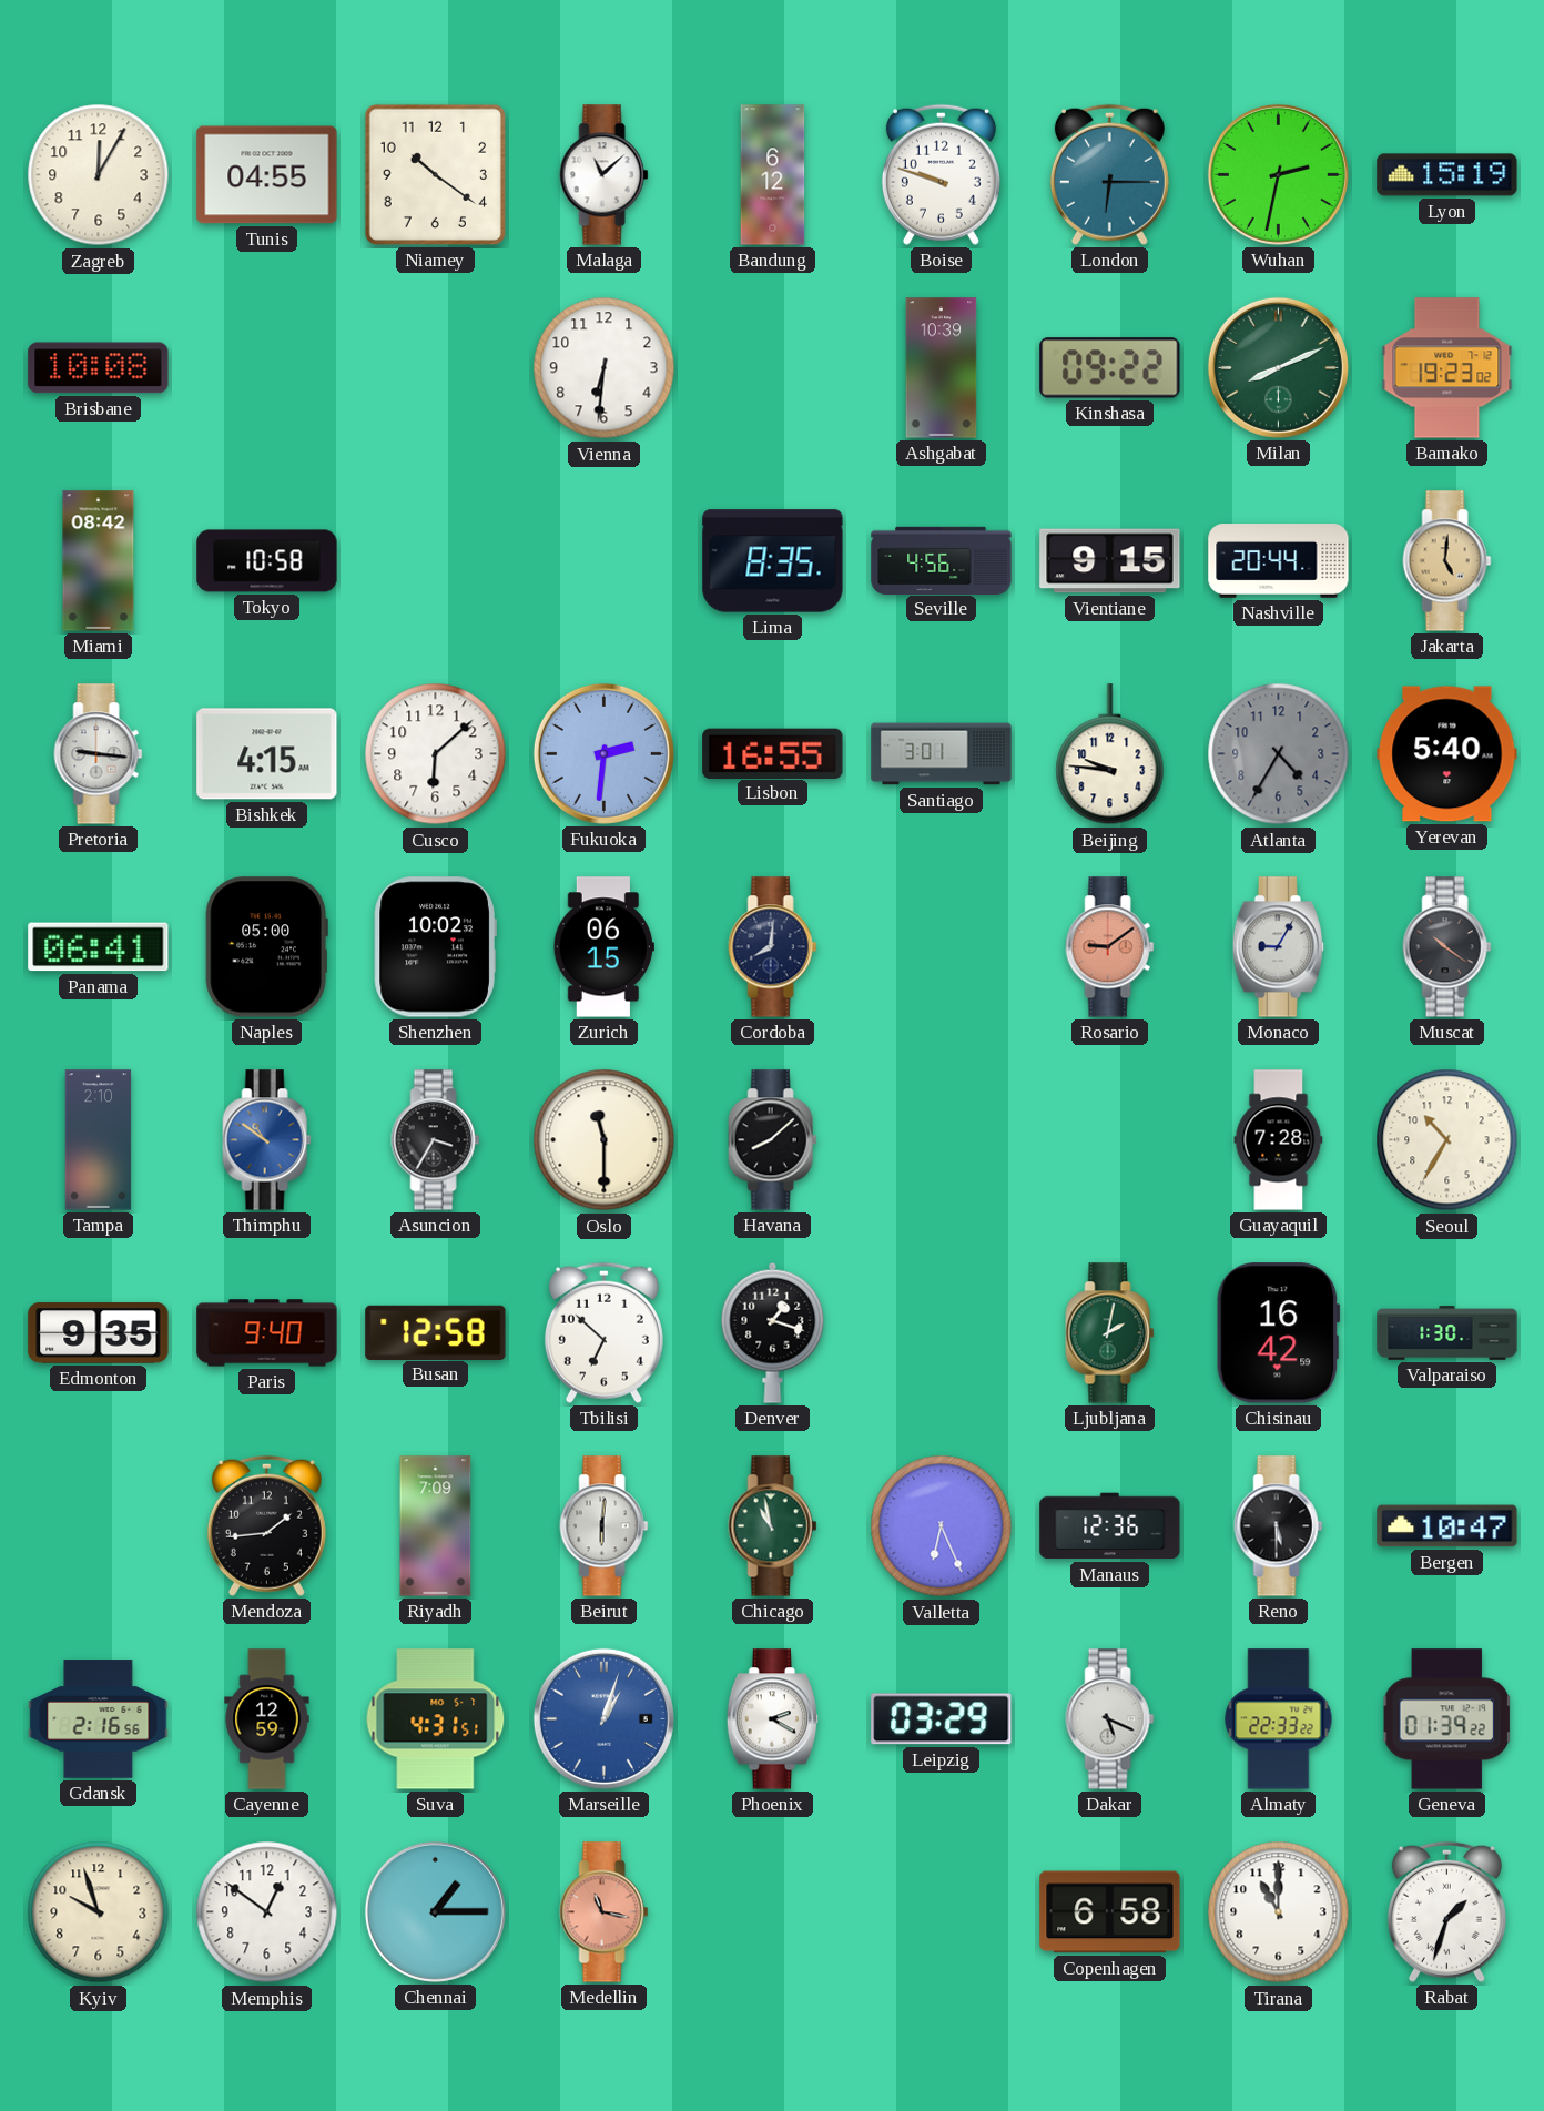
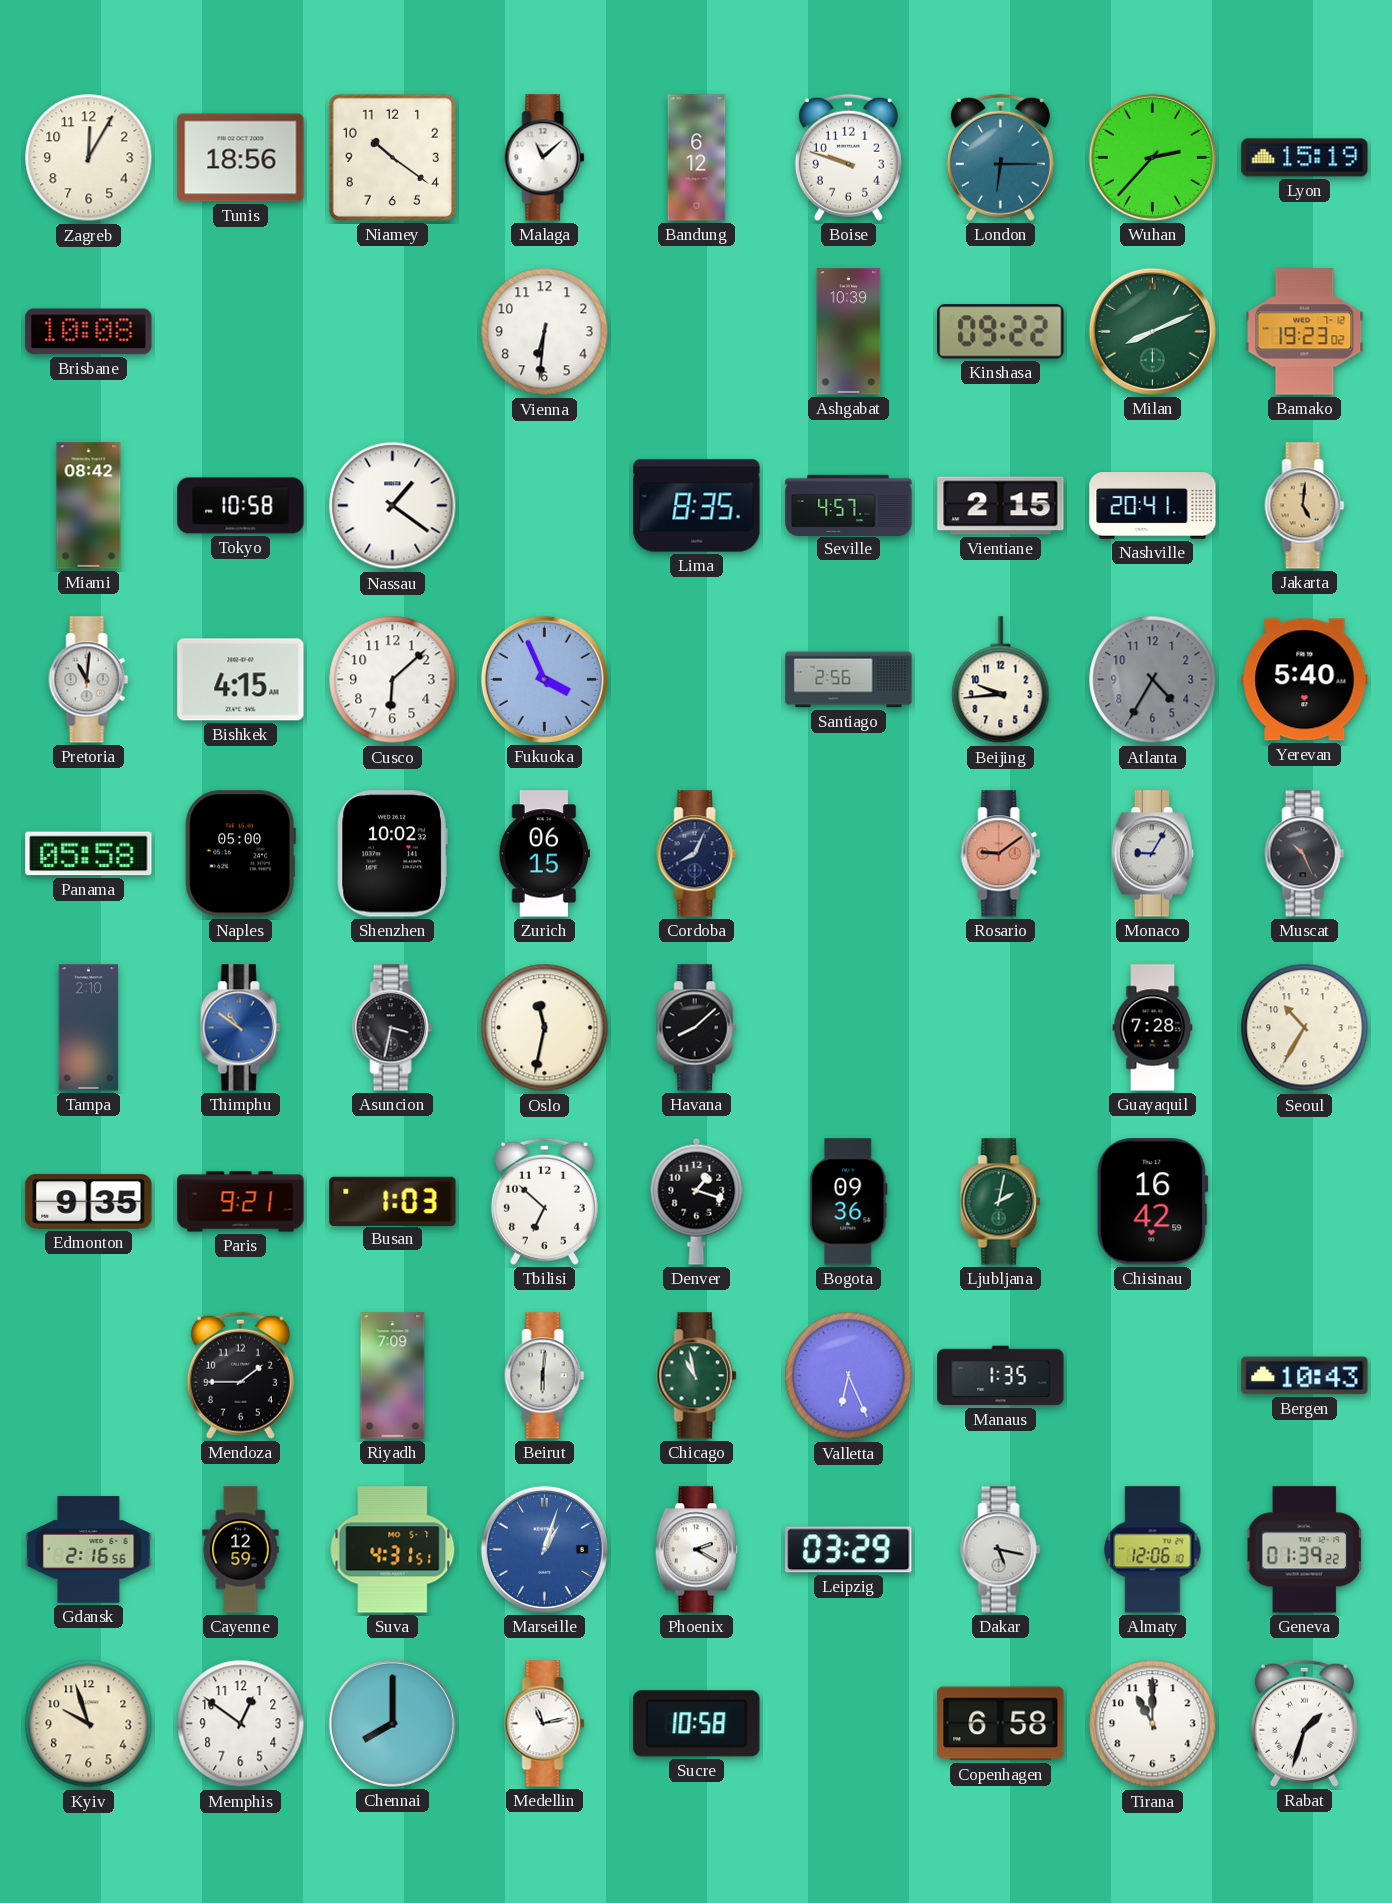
Tunis: 04:55 -> 18:56
Wuhan: 2:32 -> 2:37
Nassau: none -> 1:21
Seville: 4:56 -> 4:57
Vientiane: 9:15 -> 2:15
Nashville: 20:44 -> 20:41
Pretoria: 9:16 -> 11:01
Fukuoka: 2:31 -> 3:56
Lisbon: 16:55 -> none
Santiago: 3:01 -> 2:56
Beijing: 9:46 -> 9:44
Panama: 06:41 -> 05:58
Cordoba: 8:01 -> 8:04
Muscat: 10:21 -> 10:26
Asuncion: 3:35 -> 3:32
Oslo: 11:30 -> 11:32
Paris: 9:40 -> 9:21
Busan: 12:58 -> 1:03
Bogota: none -> 09:36
Valparaiso: 1:30 -> none
Mendoza: 1:44 -> 1:45
Manaus: 12:36 -> 1:35
Reno: 5:30 -> none
Bergen: 10:47 -> 10:43
Dakar: 5:19 -> 5:17
Almaty: 22:33 -> 12:06
Chennai: 1:15 -> 8:00
Medellin: 11:17 -> 11:13
Medellin dial: salmon -> white
Sucre: none -> 10:58
